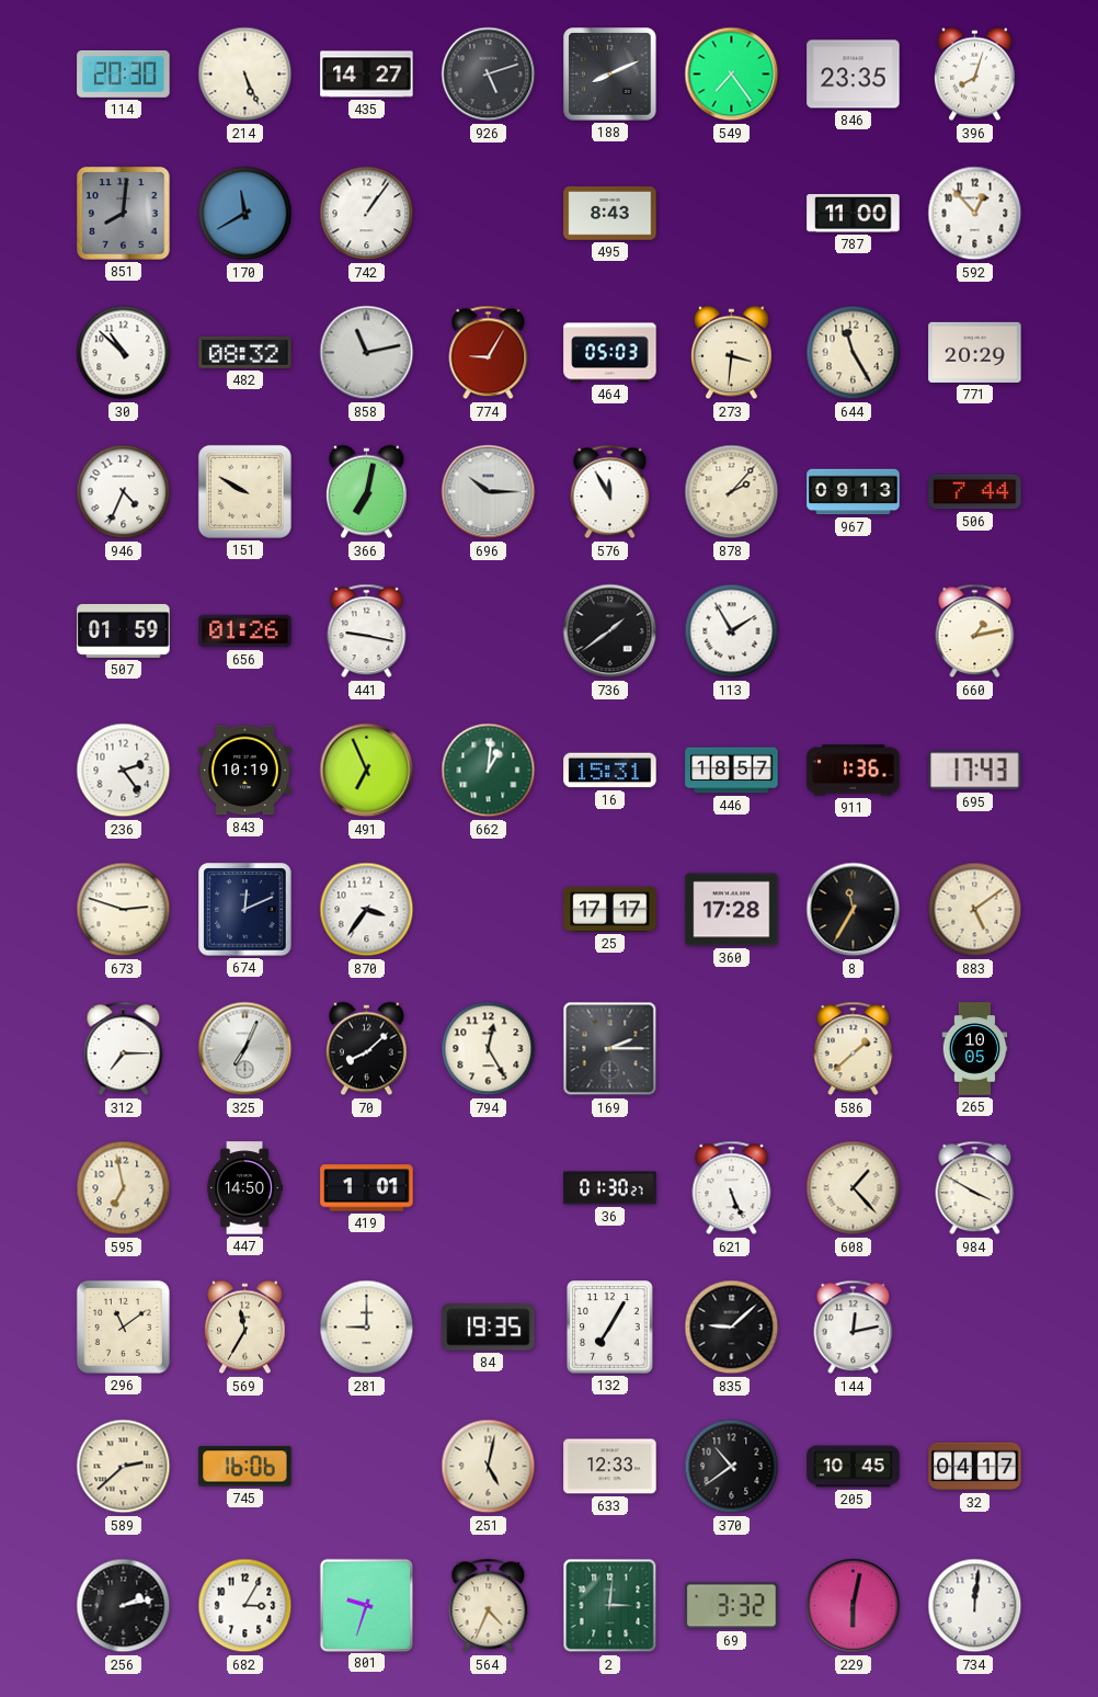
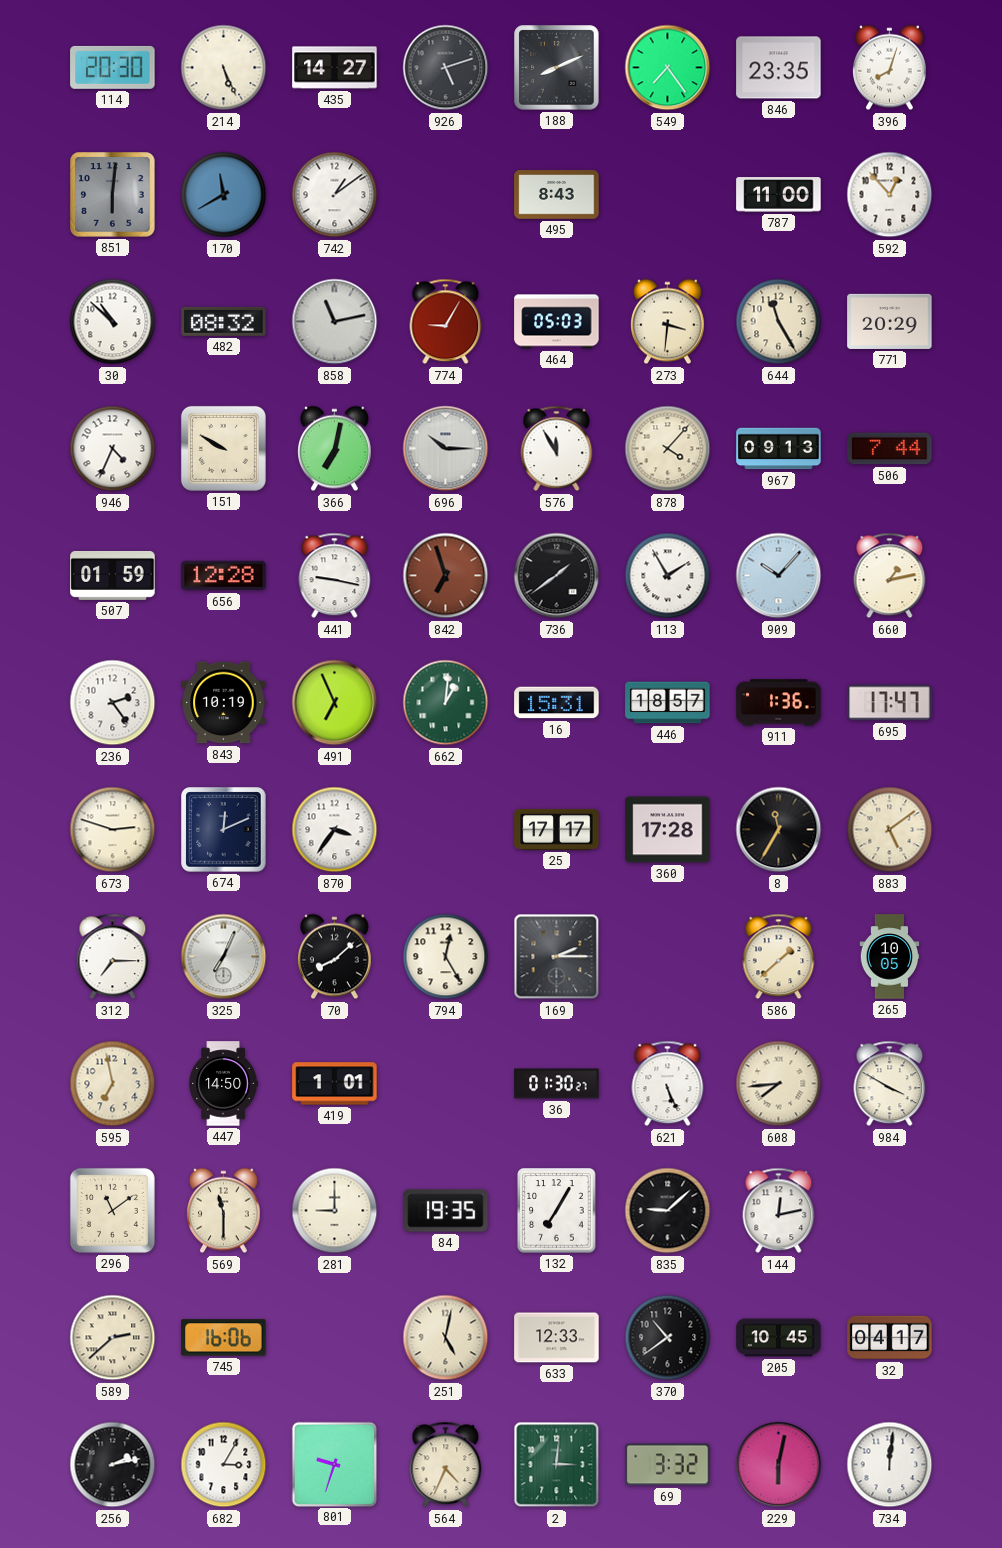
851: 8:01 -> 6:01
742: 1:06 -> 1:09
878: 2:07 -> 4:07
656: 01:26 -> 12:28
842: none -> 6:57
909: none -> 10:07
695: 17:43 -> 17:47
608: 1:23 -> 7:44
569: 11:35 -> 11:30
